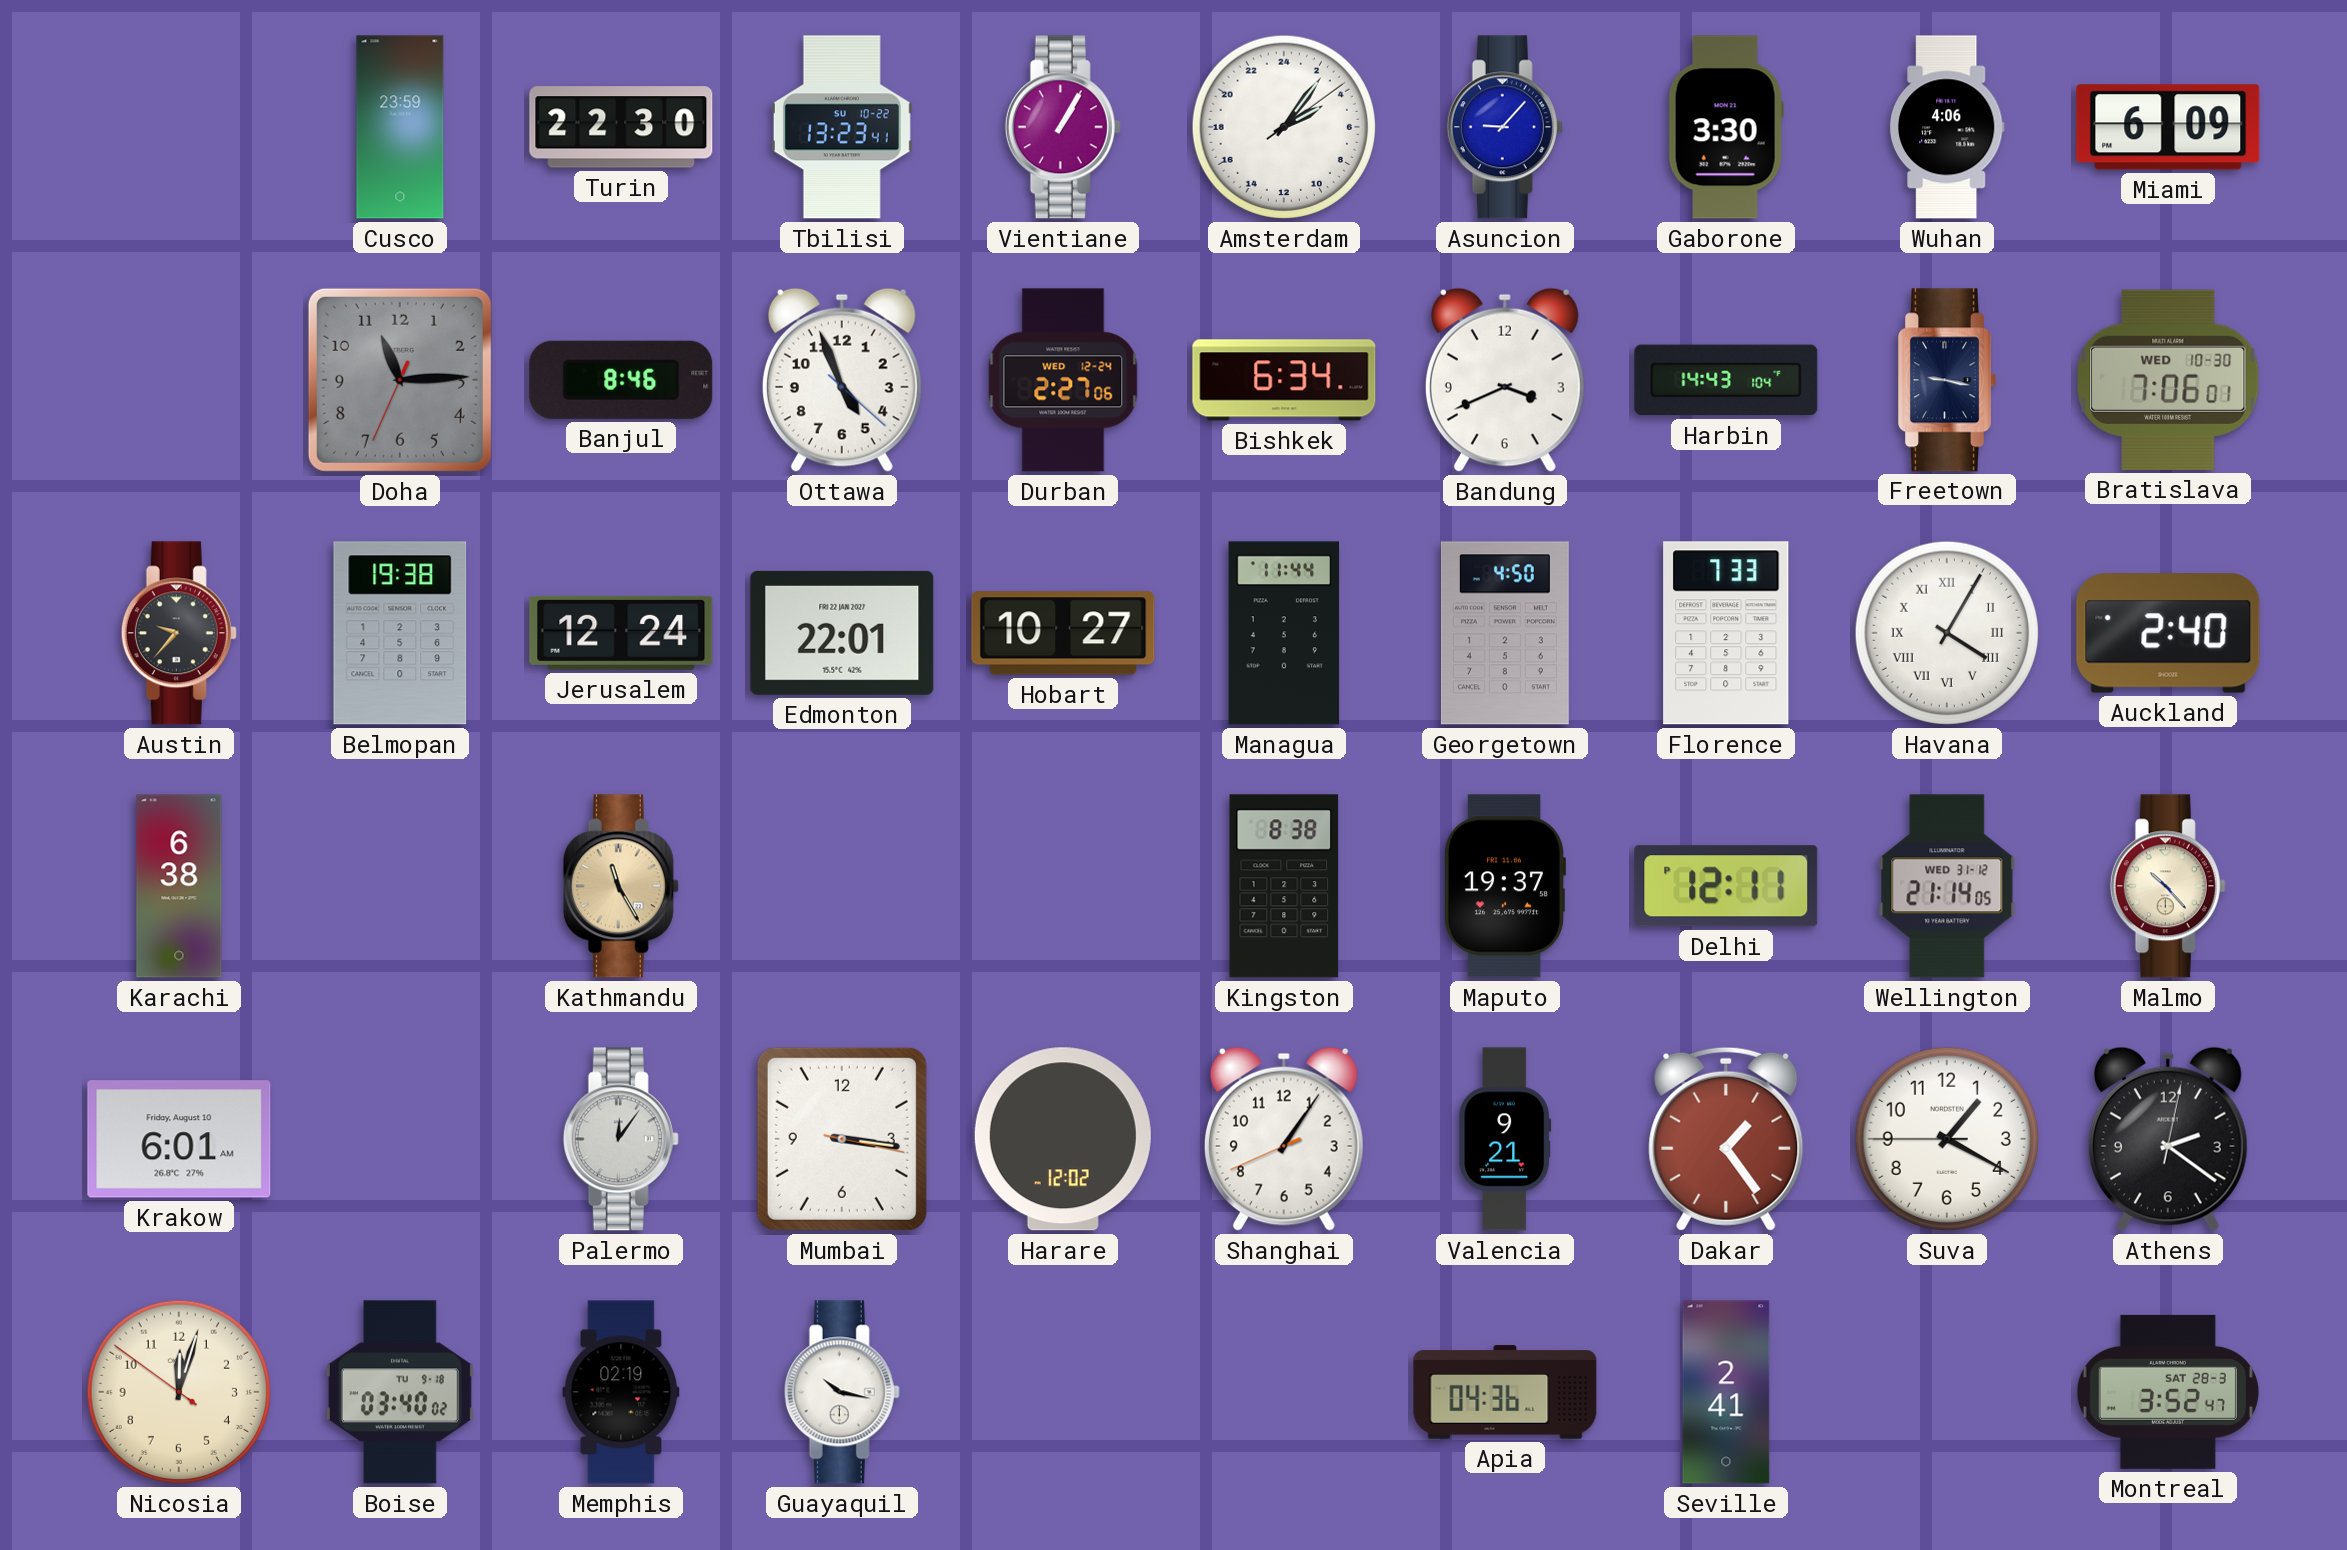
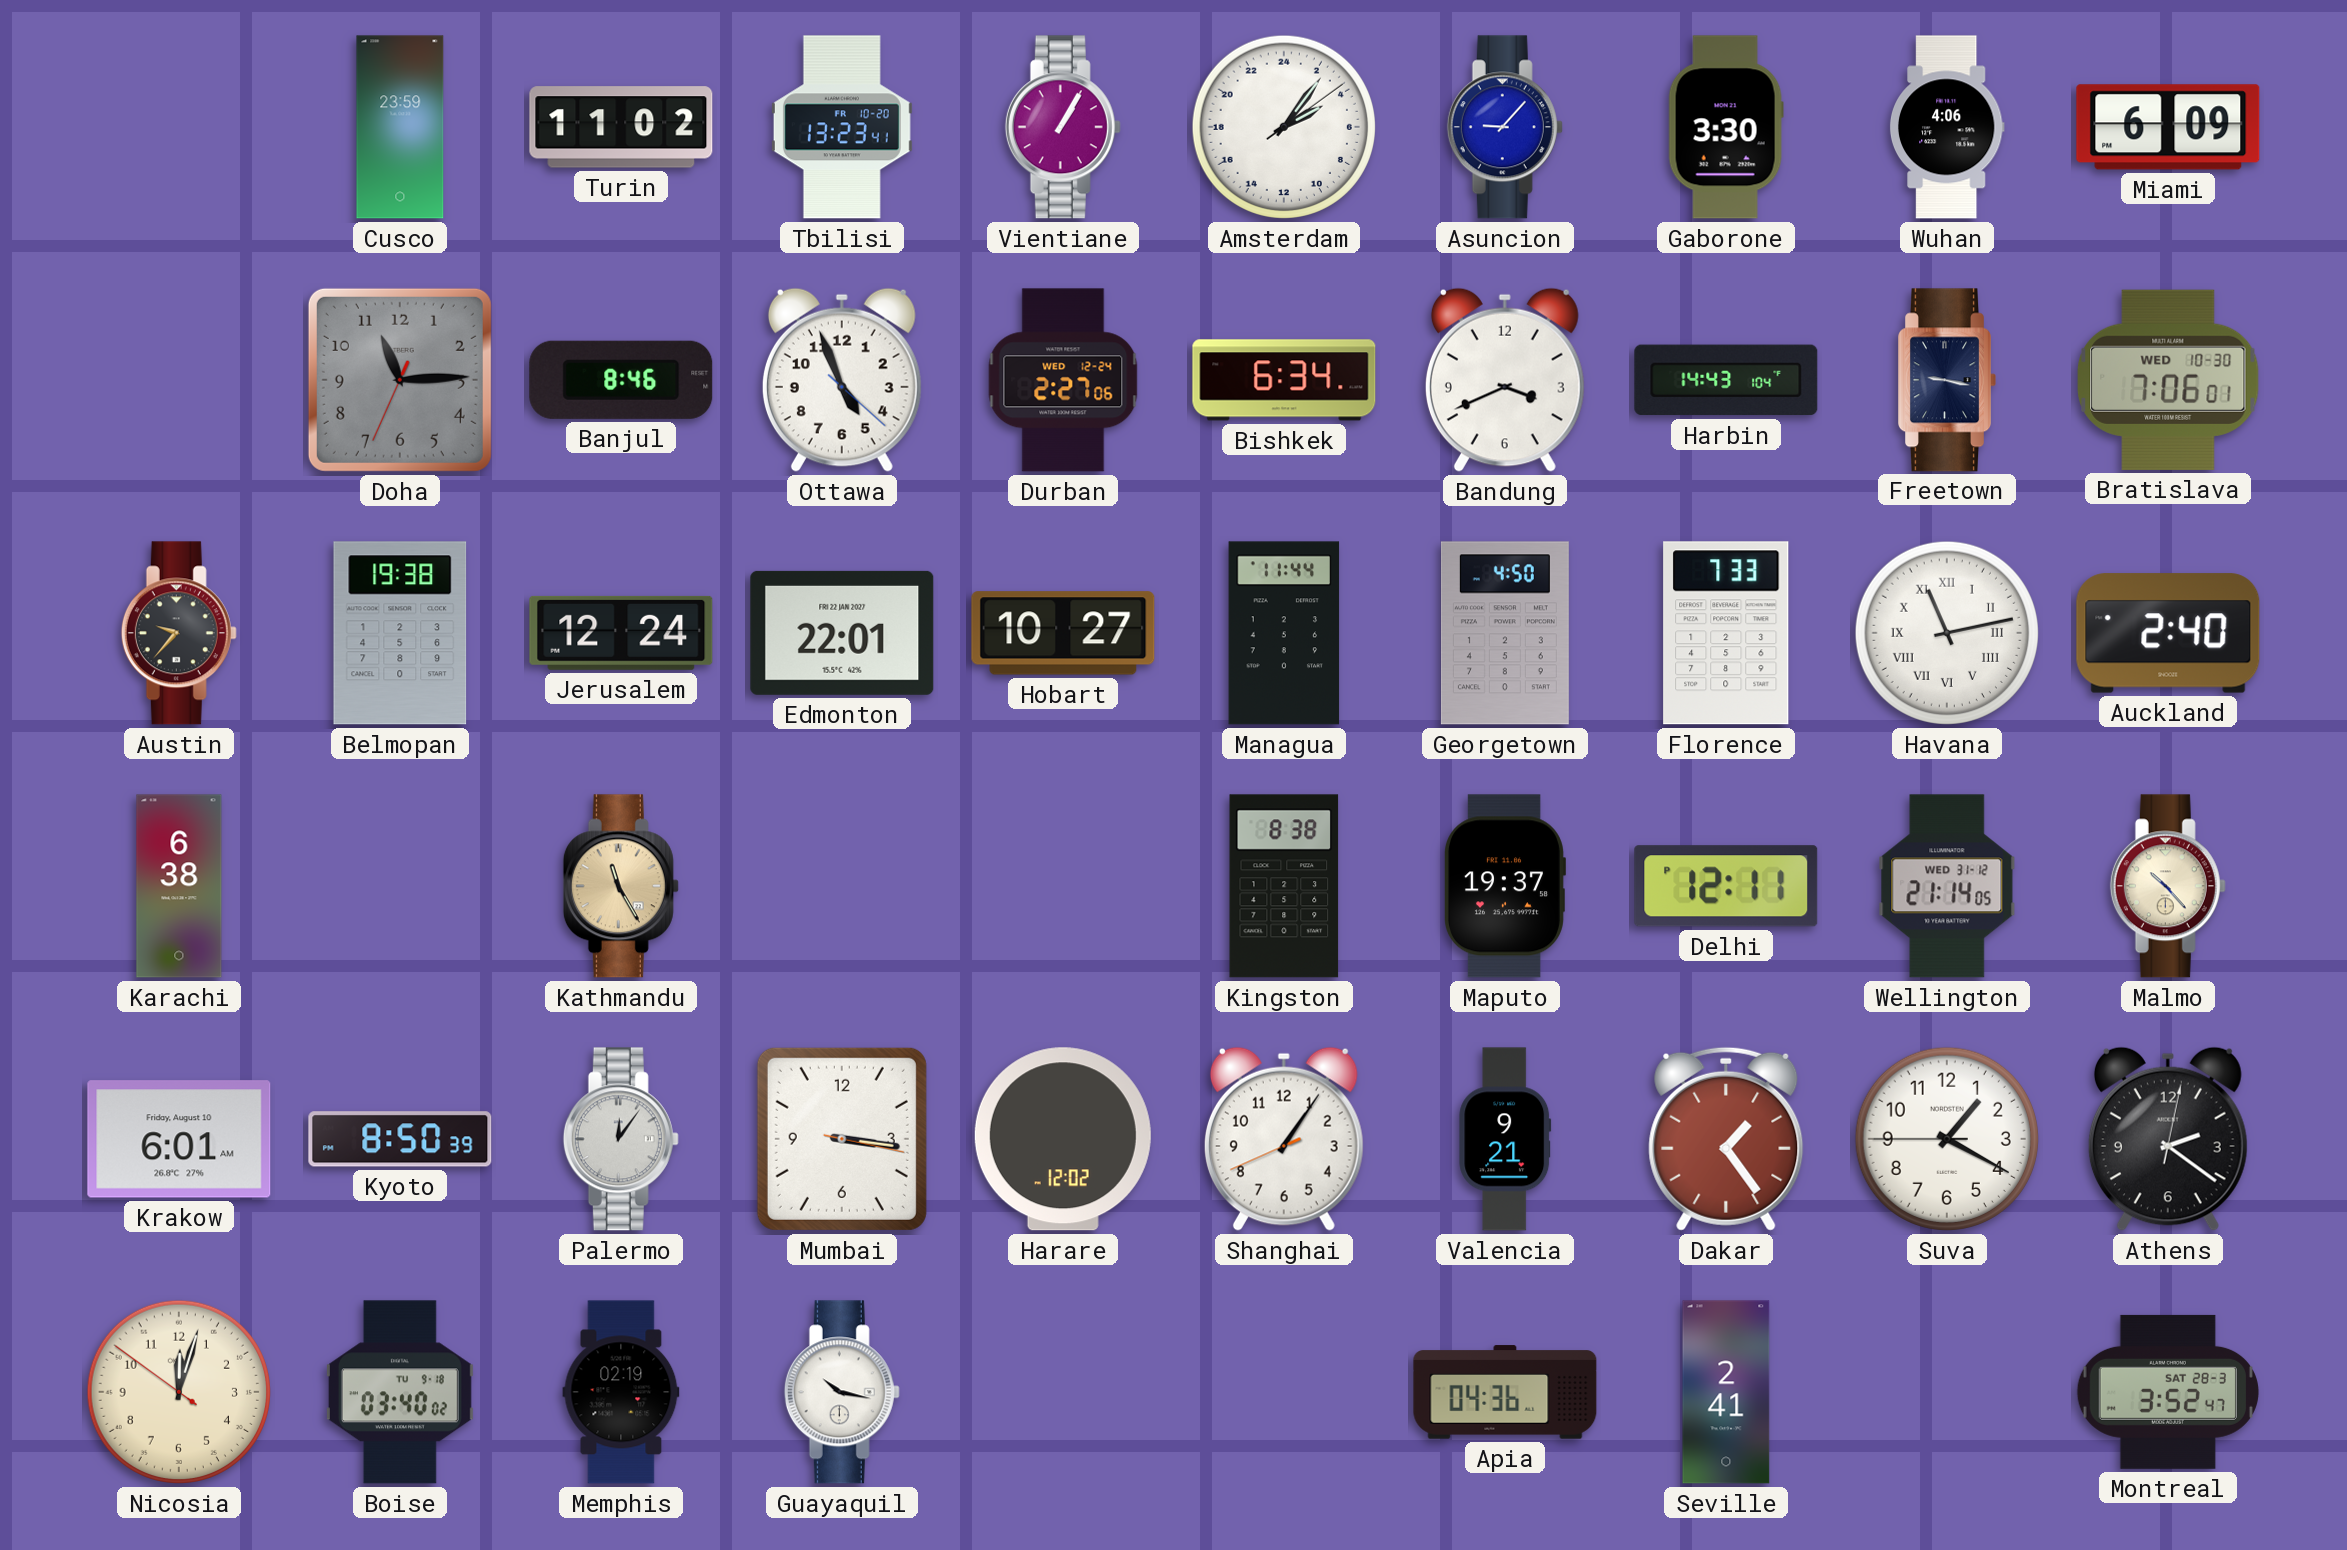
Turin: 22:30 -> 11:02
Tbilisi date: SU 10-22 -> FR 10-20
Havana: 4:05 -> 11:13
Kyoto: none -> 8:50
